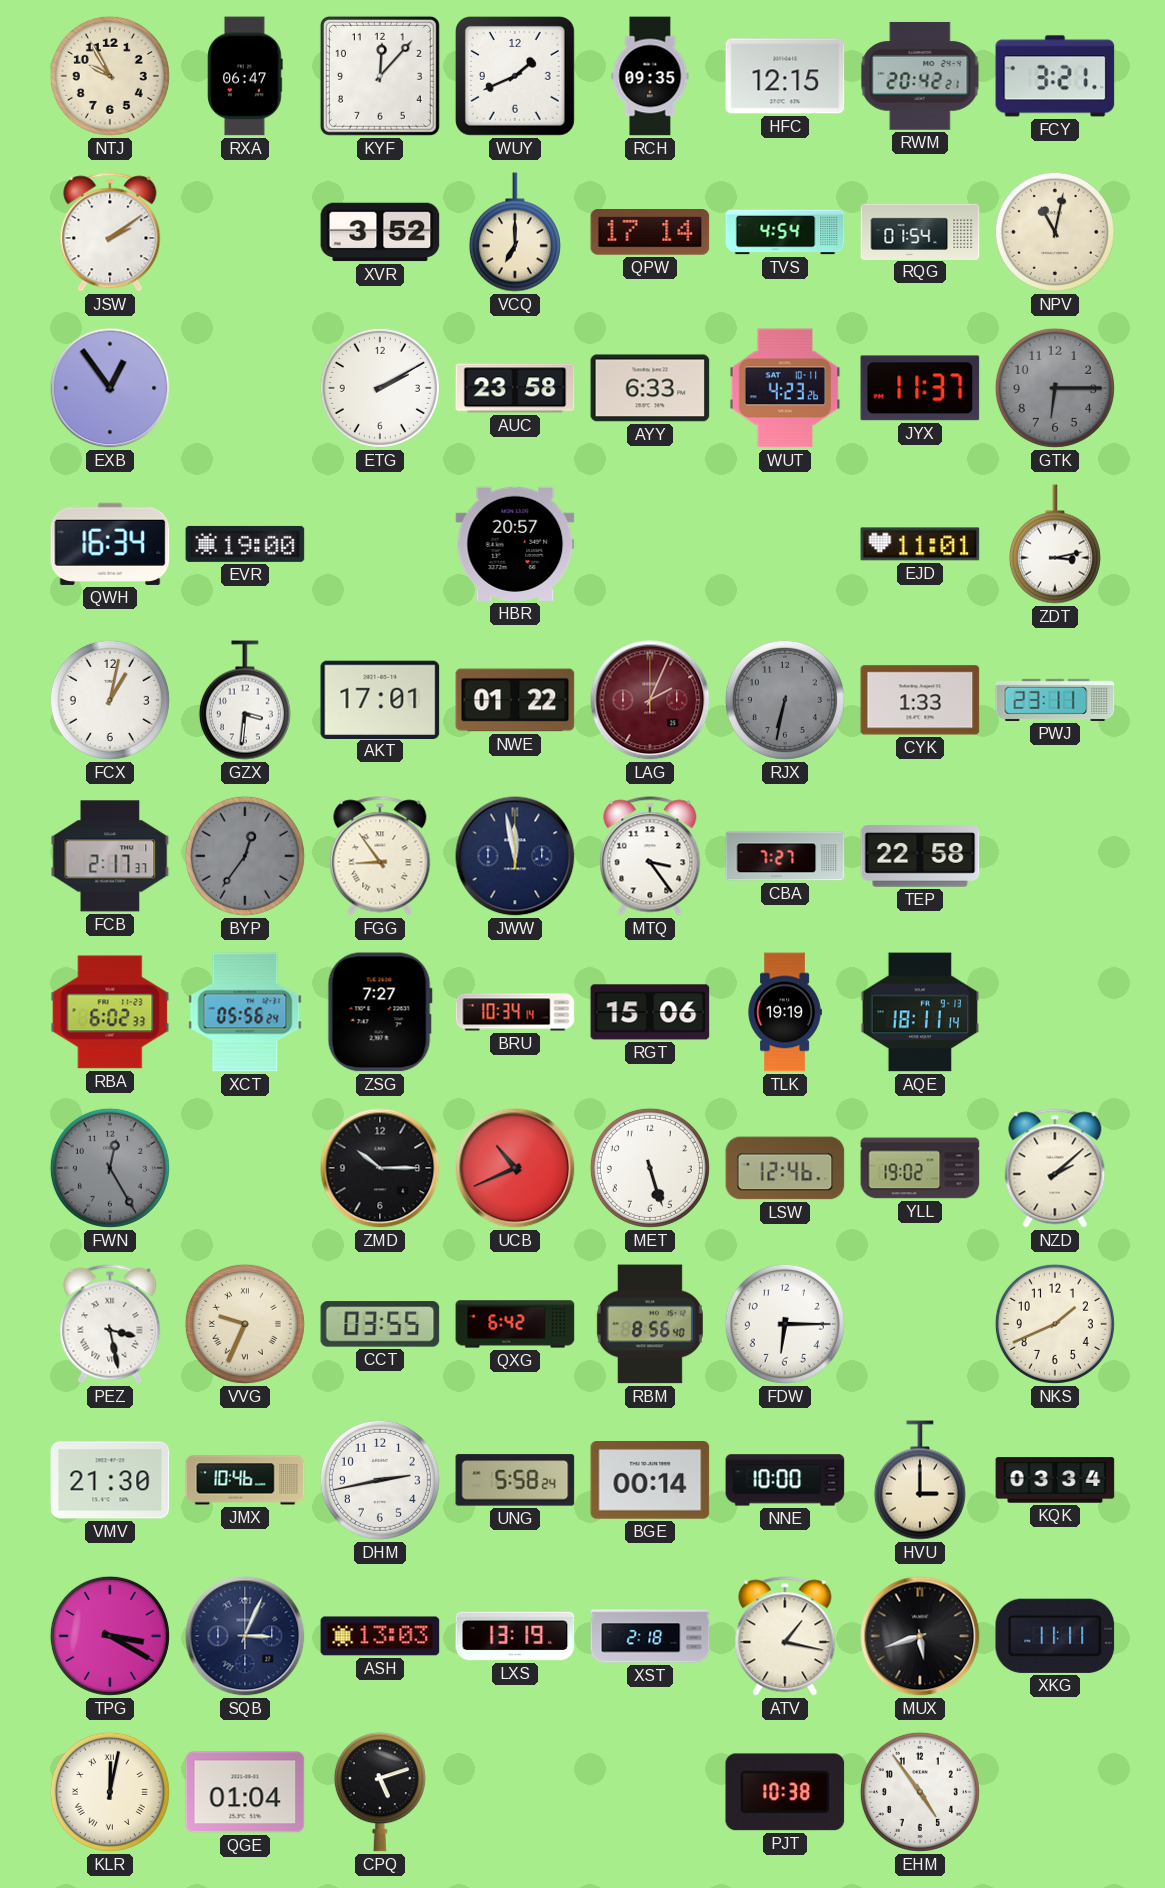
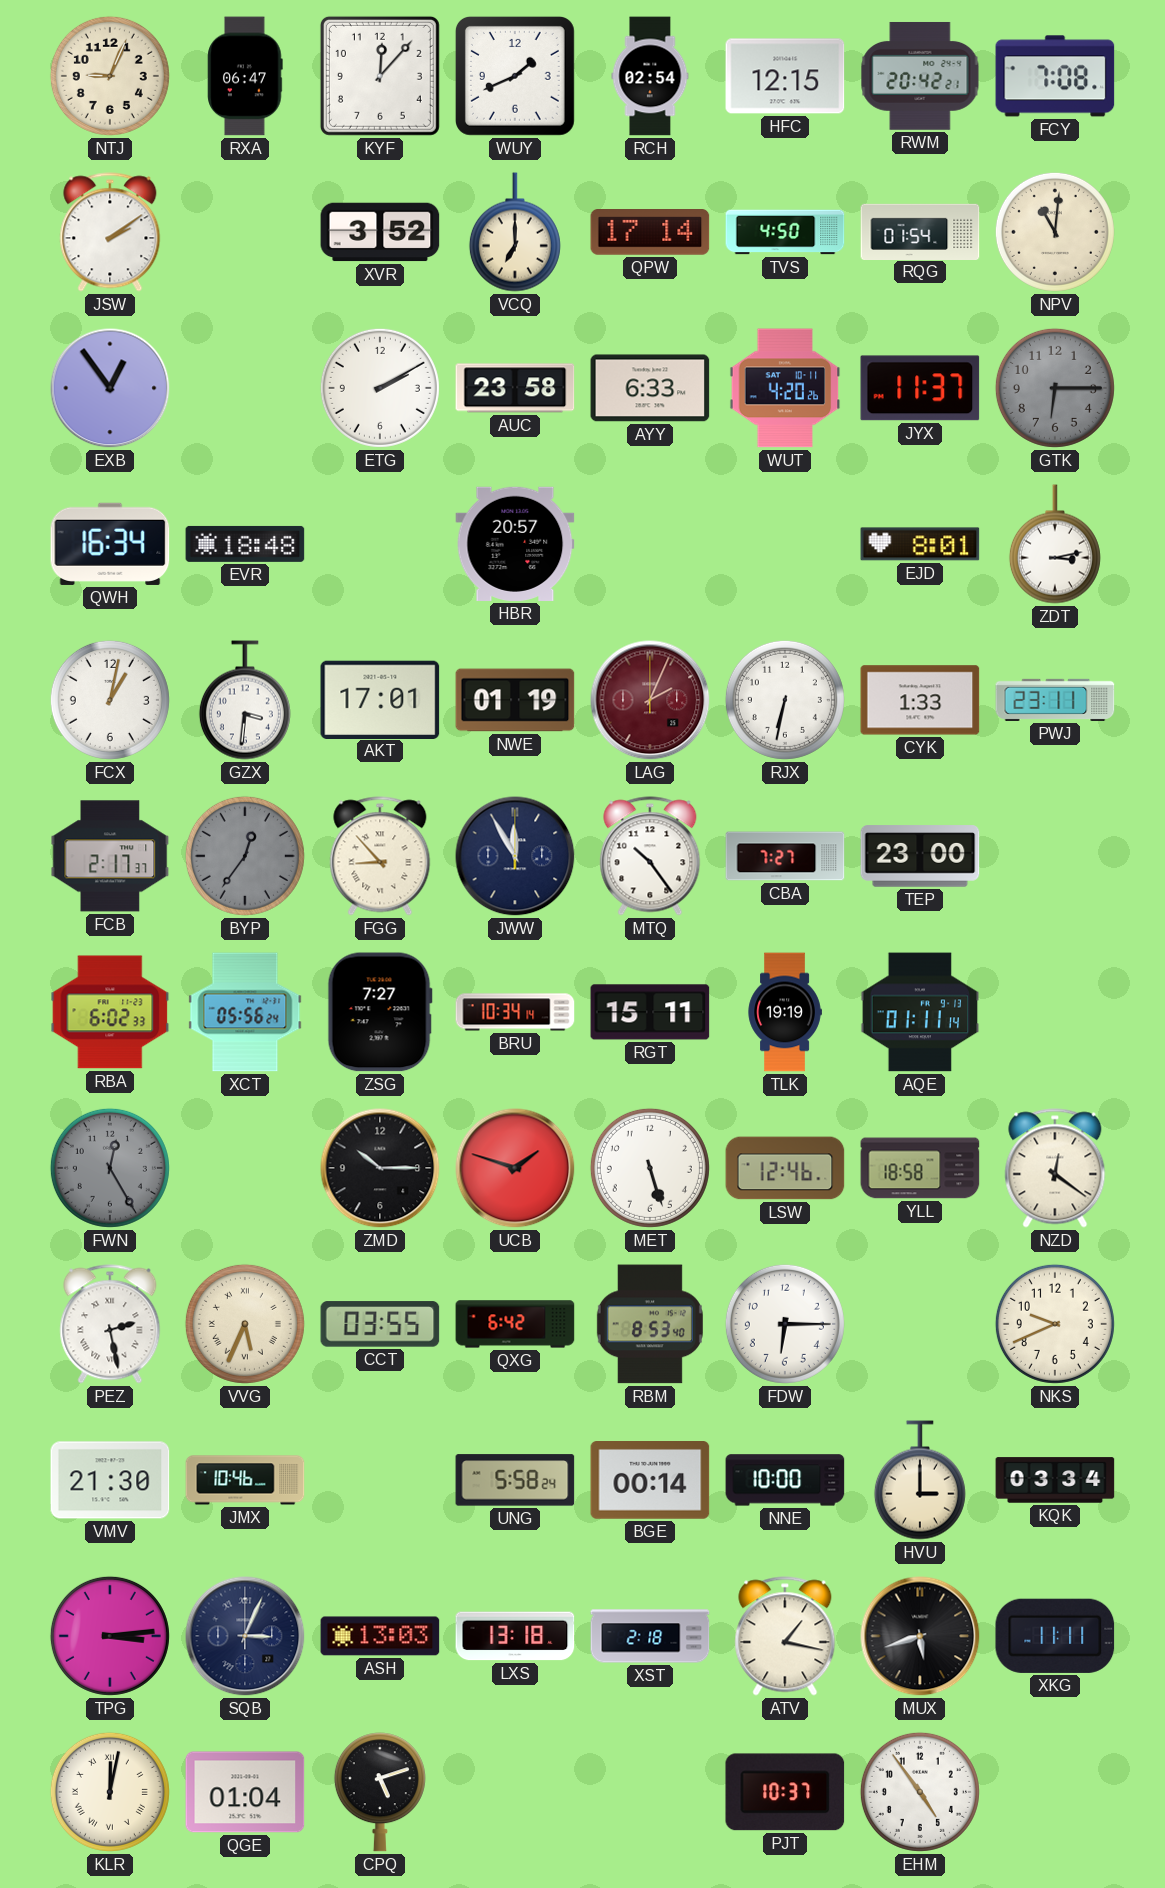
NTJ: 9:55 -> 9:04
RCH: 09:35 -> 02:54
FCY: 3:21 -> 7:08
TVS: 4:54 -> 4:50
NPV: 11:02 -> 11:01
WUT: 4:23 -> 4:20
EVR: 19:00 -> 18:48
EJD: 11:01 -> 8:01
NWE: 01:22 -> 01:19
RJX dial: grey -> white
FGG: 8:54 -> 8:53
JWW: 11:58 -> 11:55
MTQ: 3:24 -> 10:24
TEP: 22:58 -> 23:00
RGT: 15:06 -> 15:11
AQE: 18:11 -> 01:11
UCB: 10:41 -> 1:48
YLL: 19:02 -> 18:58
NZD: 2:08 -> 12:21
PEZ: 3:28 -> 2:28
VVG: 9:34 -> 5:34
RBM: 8:56 -> 8:53
NKS: 1:41 -> 9:41
DHM: 2:43 -> none
TPG: 3:20 -> 3:14
LXS: 13:19 -> 13:18
PJT: 10:38 -> 10:37
